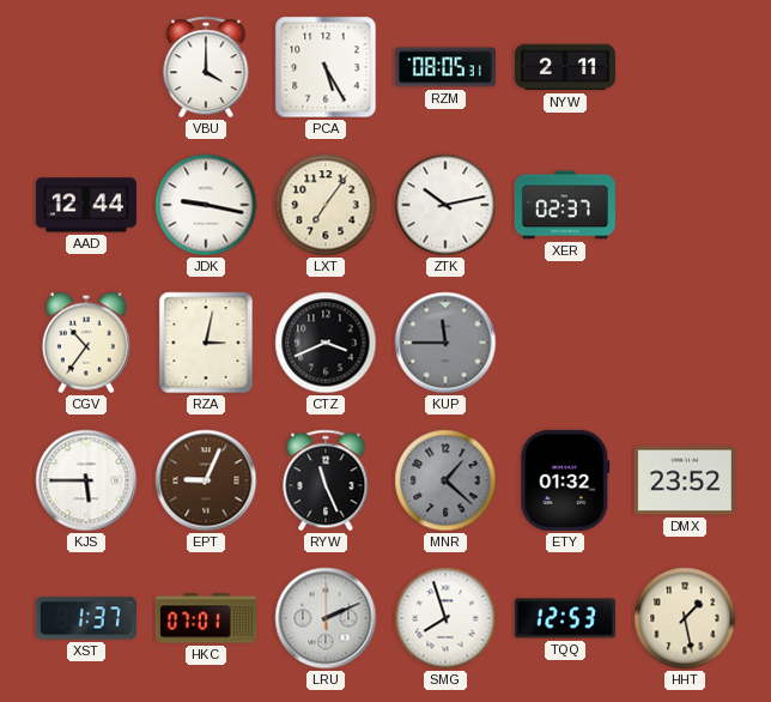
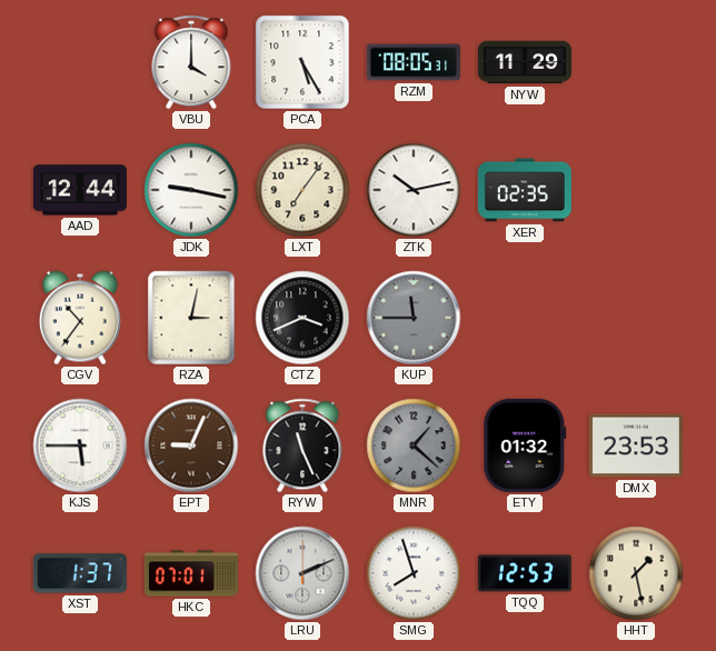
NYW: 2:11 -> 11:29
XER: 02:37 -> 02:35
DMX: 23:52 -> 23:53
